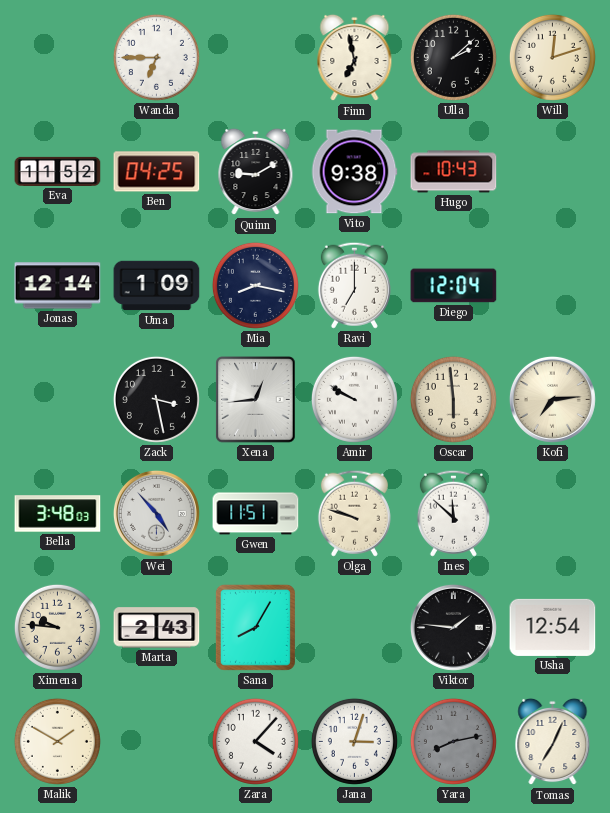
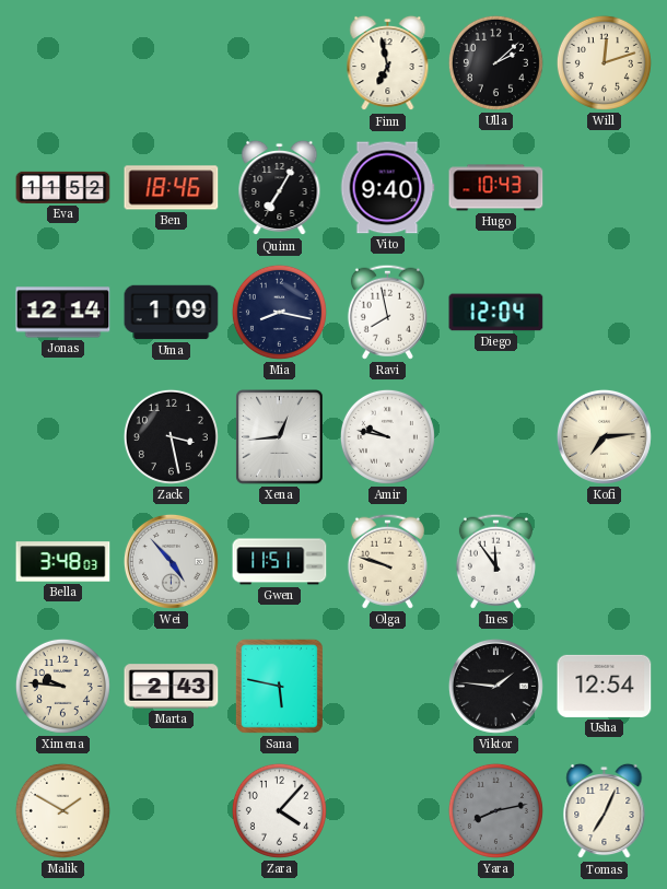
Wanda: 6:45 -> none
Ben: 04:25 -> 18:46
Quinn: 9:10 -> 7:05
Vito: 9:38 -> 9:40
Ravi: 7:00 -> 7:58
Amir: 9:50 -> 9:47
Oscar: 5:59 -> none
Ines: 11:52 -> 11:54
Sana: 8:05 -> 5:47
Jana: 3:03 -> none
